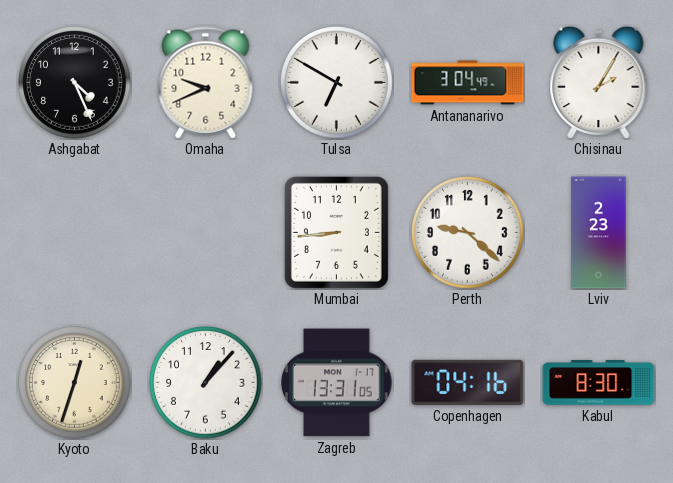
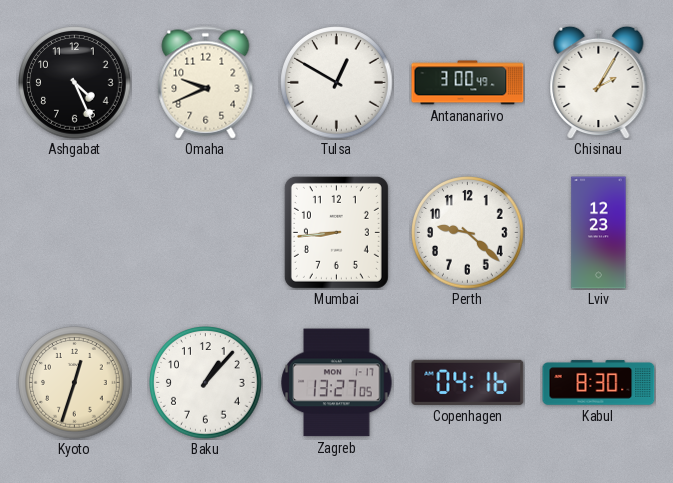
Tulsa: 6:50 -> 12:50
Antananarivo: 3:04 -> 3:00
Lviv: 2:23 -> 12:23
Zagreb: 13:31 -> 13:27
